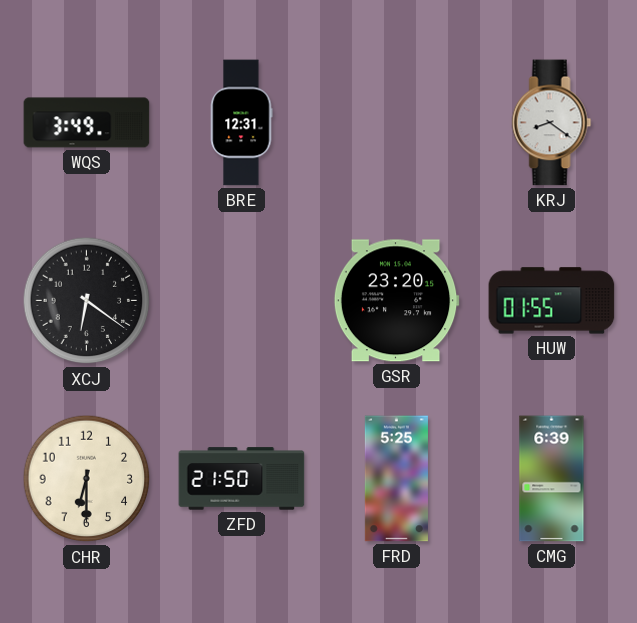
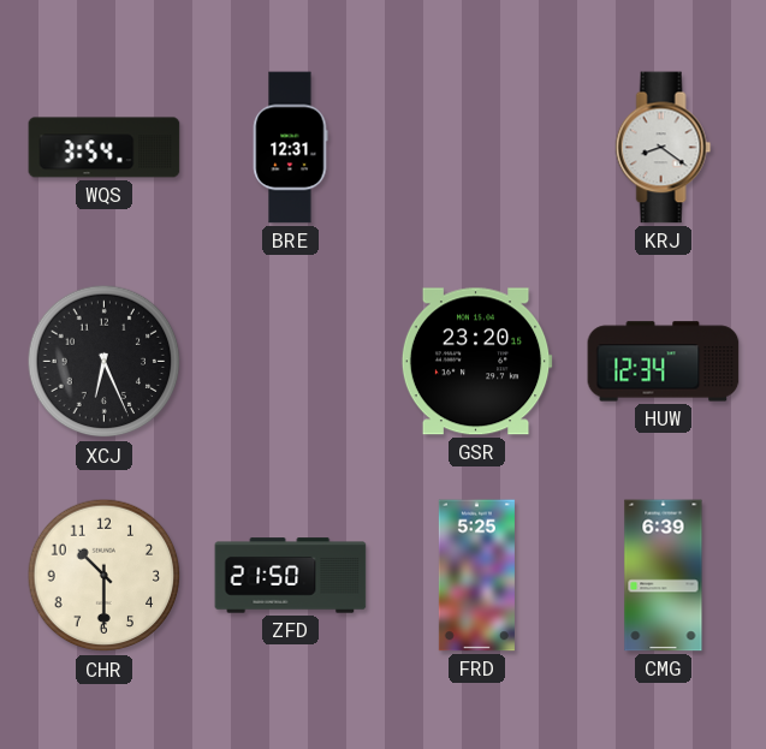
WQS: 3:49 -> 3:54
XCJ: 6:21 -> 6:26
HUW: 01:55 -> 12:34
CHR: 6:30 -> 10:30
